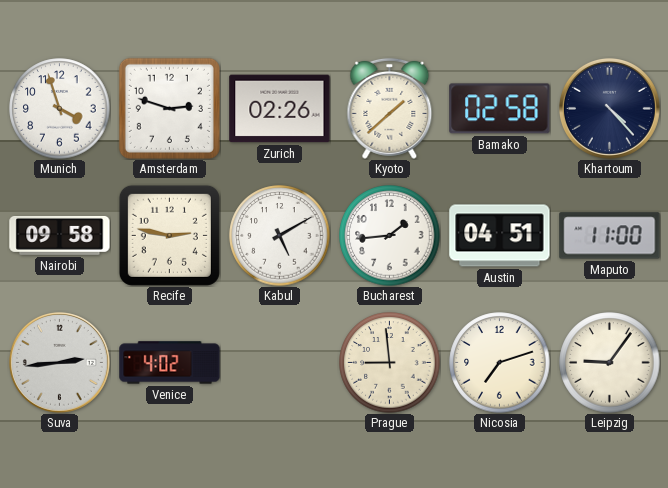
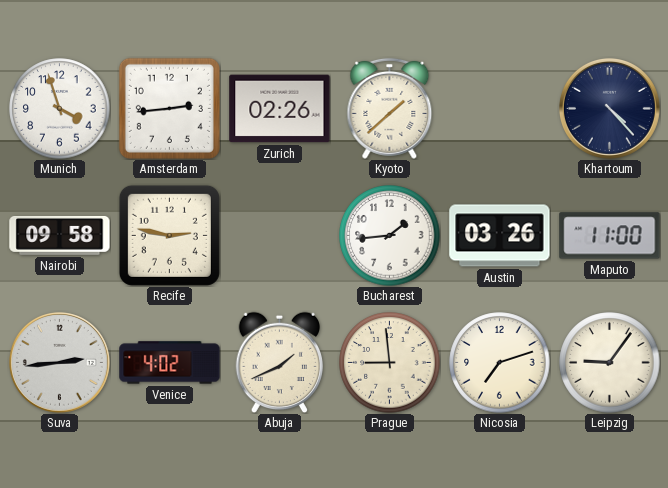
Amsterdam: 2:48 -> 2:44
Bamako: 02:58 -> none
Kabul: 5:10 -> none
Austin: 04:51 -> 03:26
Abuja: none -> 1:41
